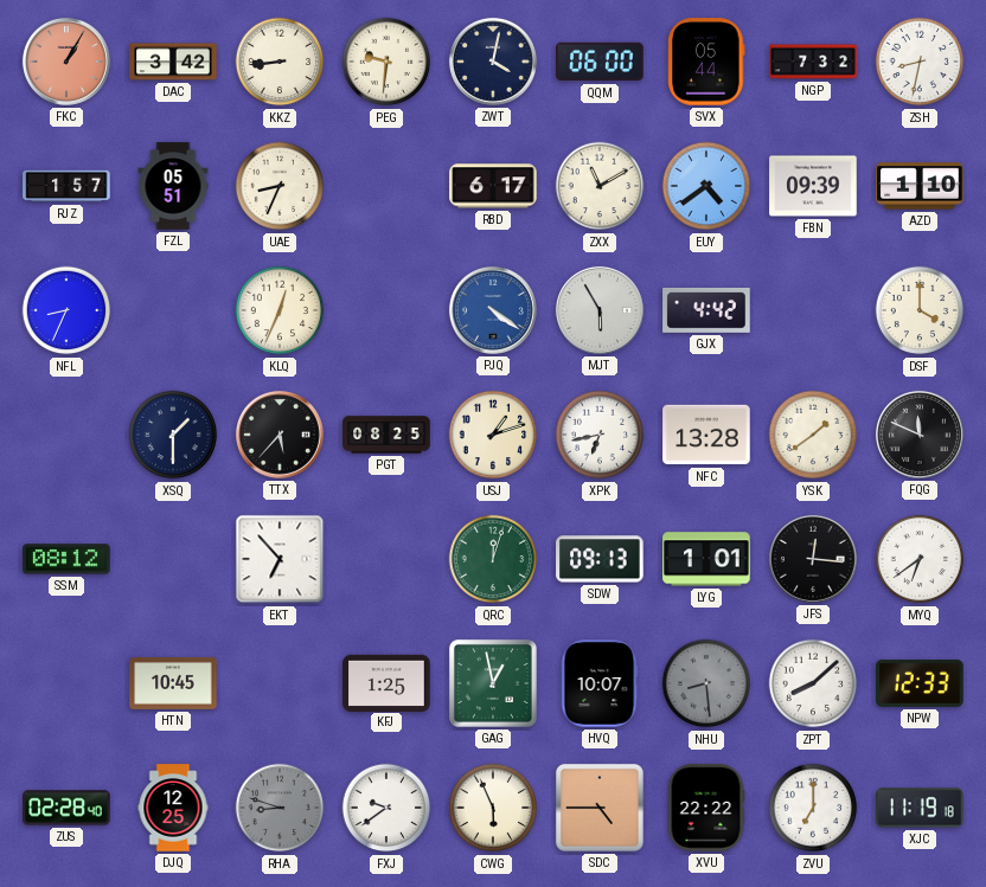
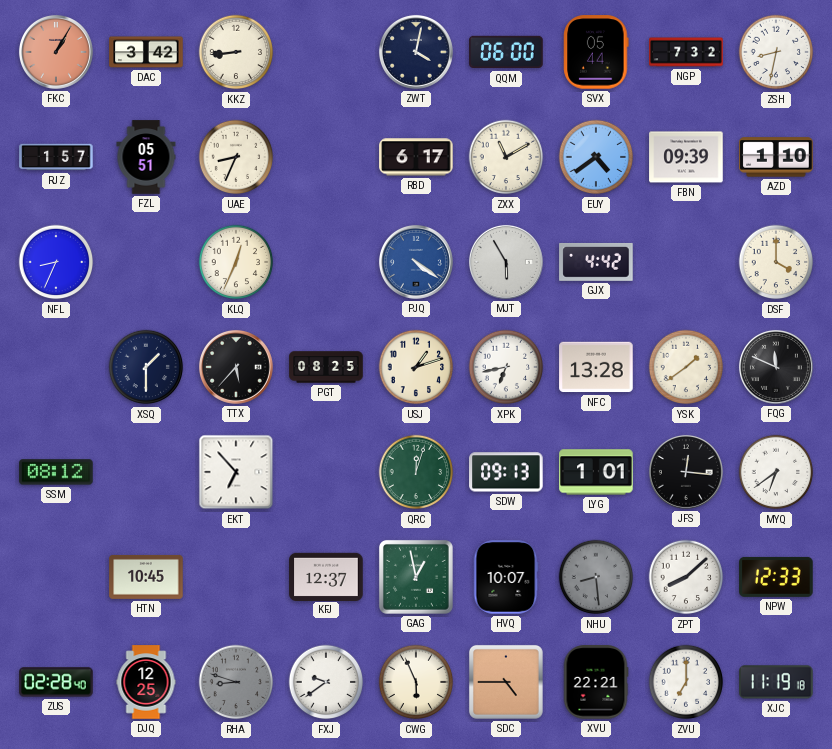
PEG: 9:31 -> none
KFJ: 1:25 -> 12:37
XVU: 22:22 -> 22:21
